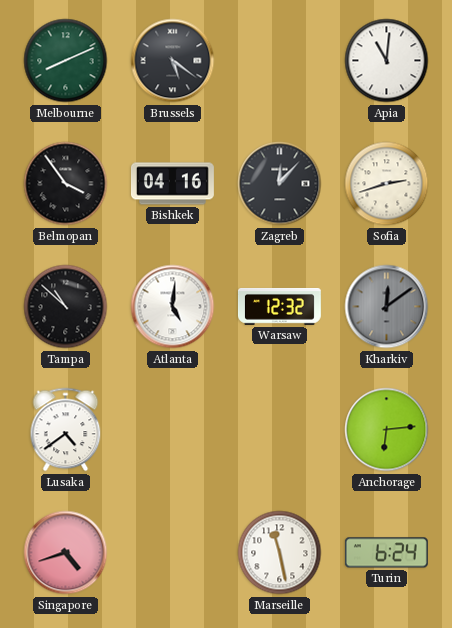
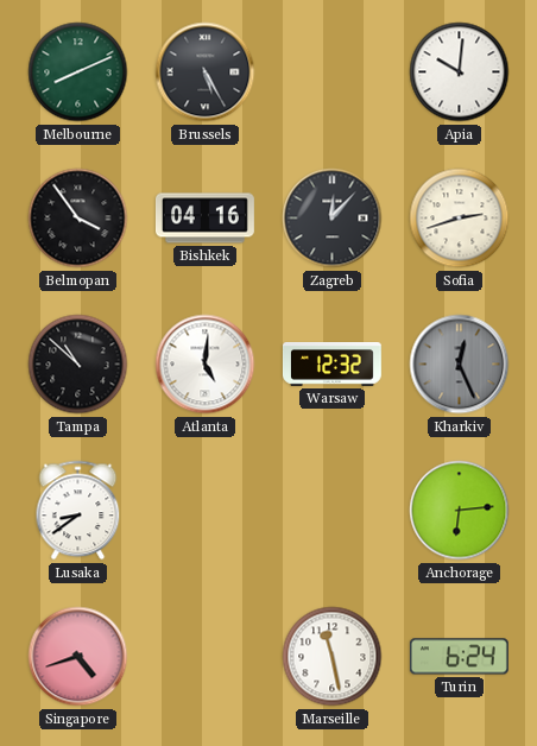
Brussels: 5:21 -> 5:25
Apia: 11:01 -> 10:01
Kharkiv: 12:09 -> 12:26
Lusaka: 4:39 -> 8:39
